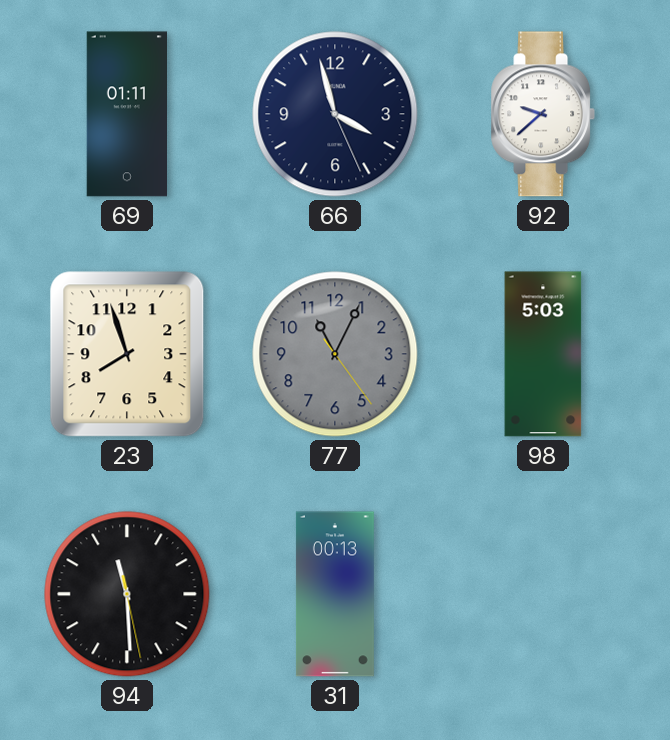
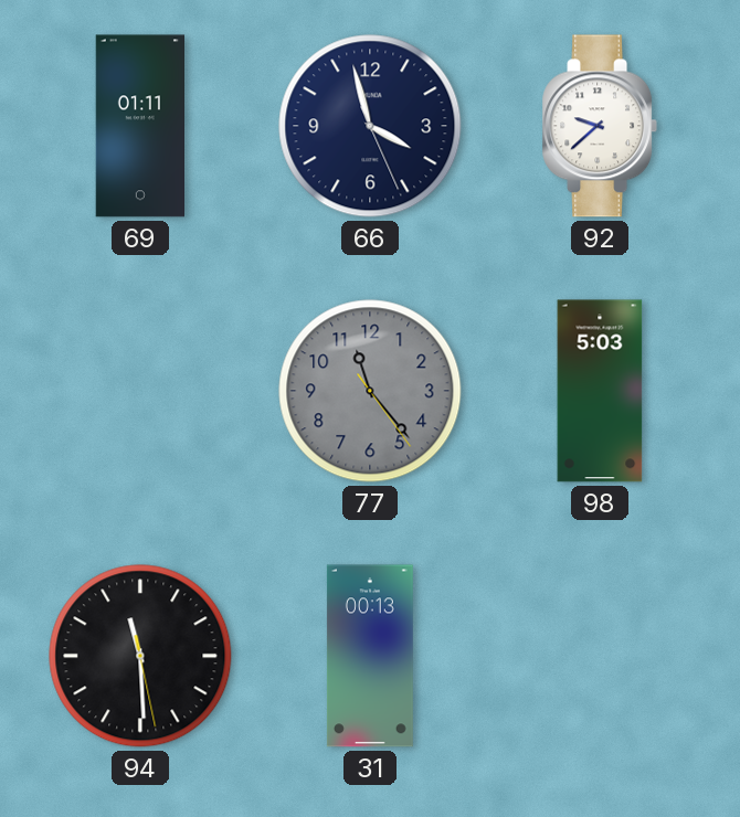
23: 7:57 -> none
77: 11:04 -> 11:23
